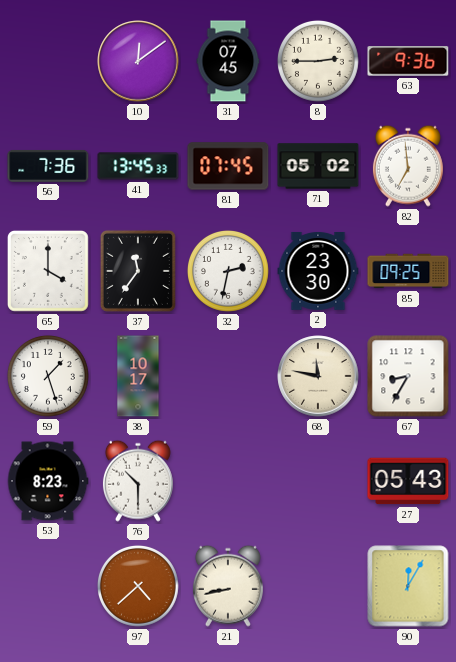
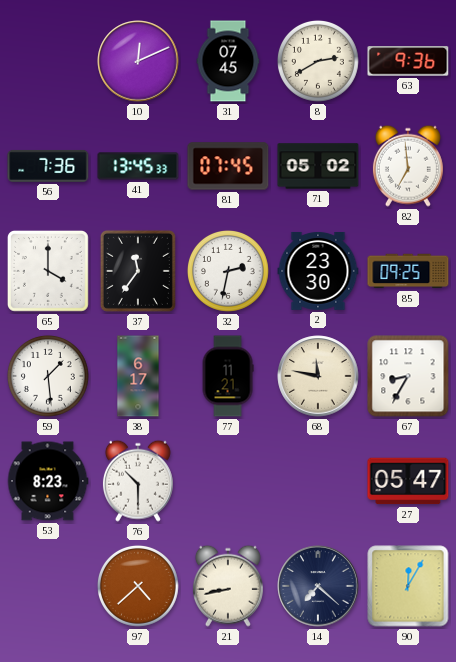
10: 12:09 -> 12:11
8: 2:45 -> 2:40
59: 1:27 -> 1:29
38: 10:17 -> 6:17
77: none -> 11:21
27: 05:43 -> 05:47
14: none -> 7:22
